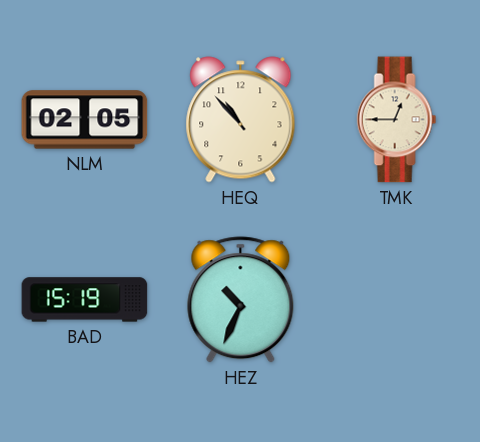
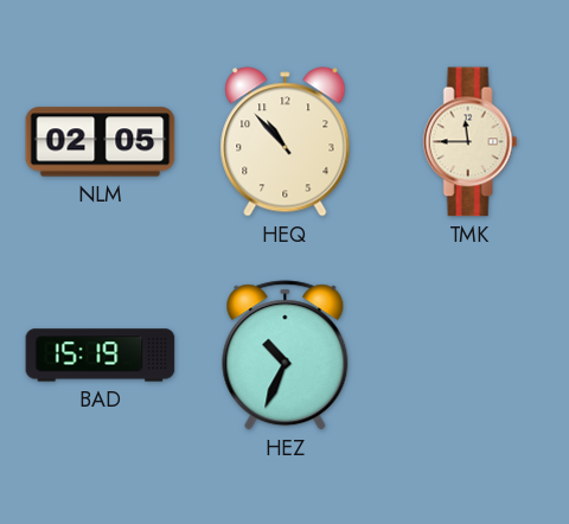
TMK: 12:45 -> 11:45
